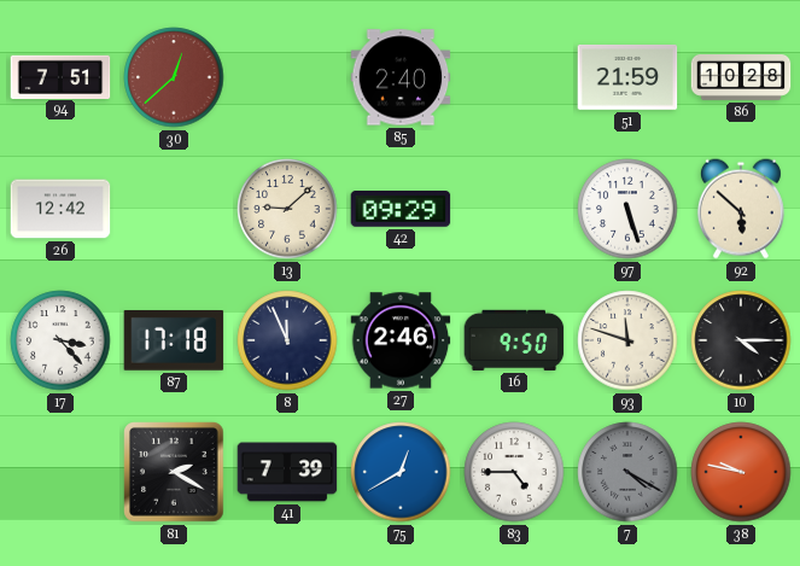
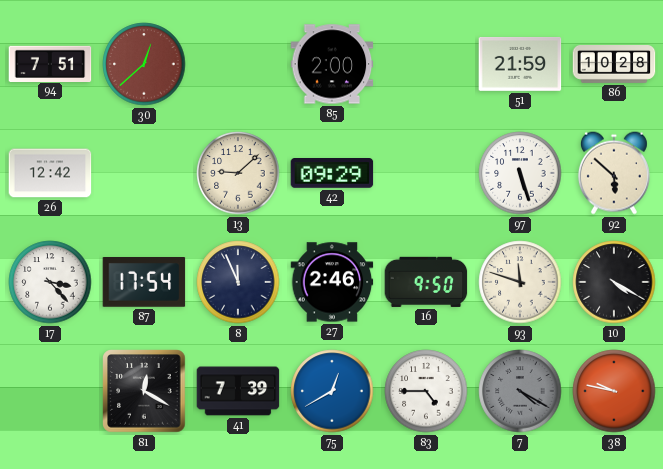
85: 2:40 -> 2:00
87: 17:18 -> 17:54
10: 4:15 -> 4:20
81: 2:20 -> 12:20
